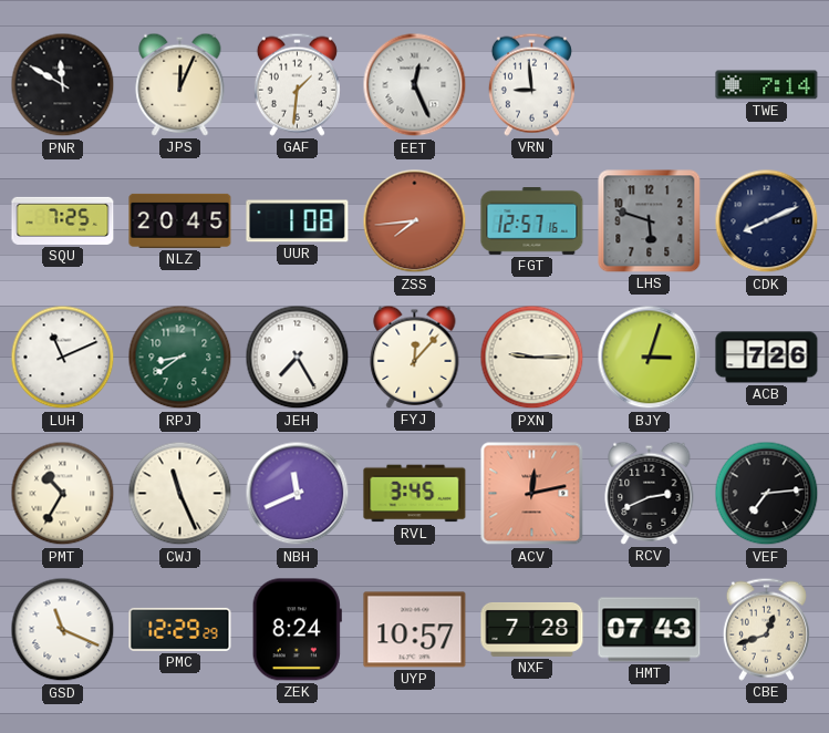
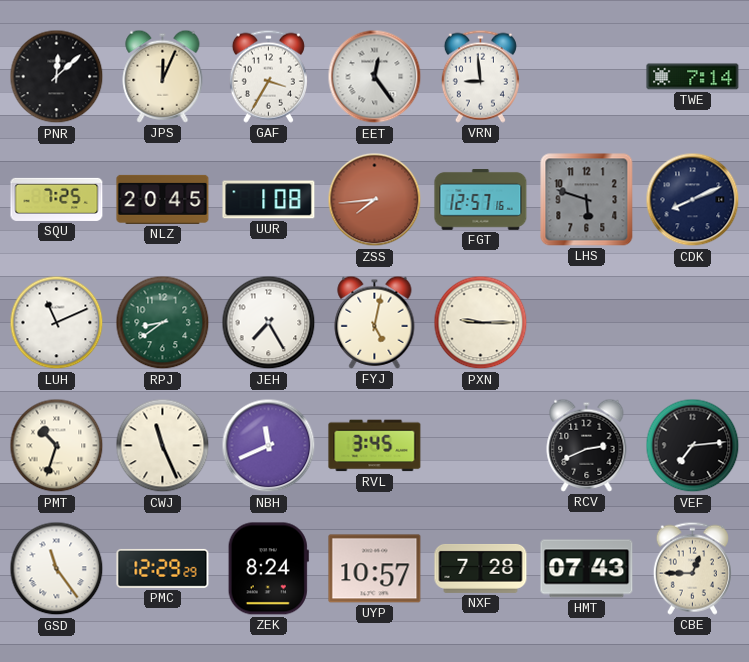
PNR: 11:50 -> 12:08
GAF: 1:31 -> 3:35
EET: 12:26 -> 12:24
FYJ: 12:07 -> 5:02
BJY: 3:03 -> none
ACB: 7:26 -> none
PMT: 10:35 -> 10:33
ACV: 12:13 -> none
GSD: 11:19 -> 11:24
CBE: 12:42 -> 12:45
